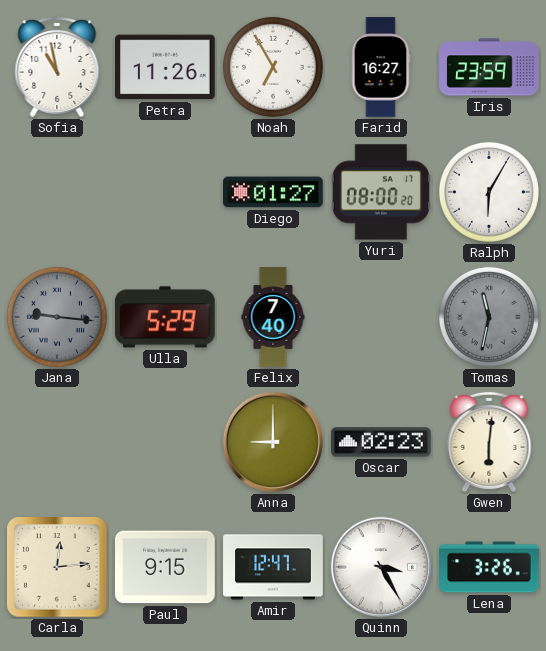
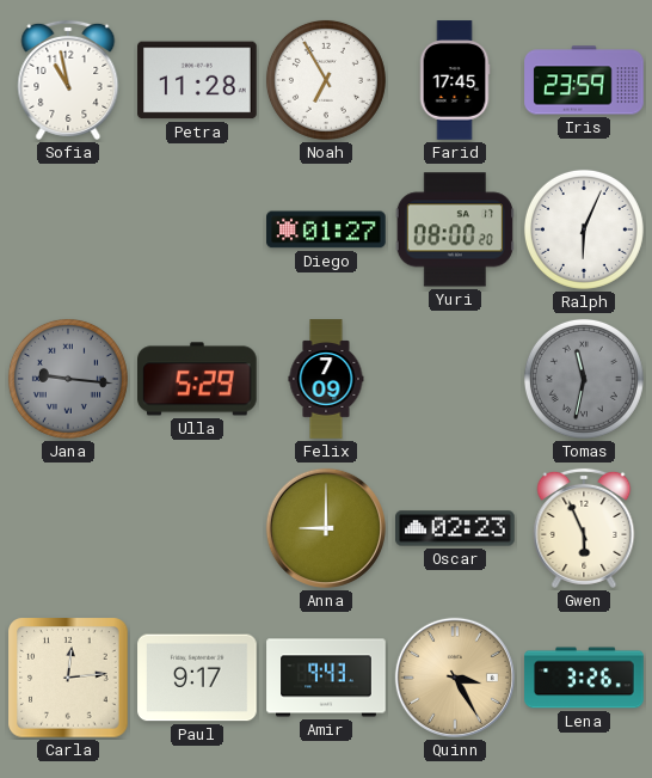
Petra: 11:26 -> 11:28
Farid: 16:27 -> 17:45
Ralph: 6:05 -> 6:04
Felix: 7:40 -> 7:09
Gwen: 6:01 -> 5:56
Paul: 9:15 -> 9:17
Amir: 12:47 -> 9:43
Quinn dial: white -> champagne
